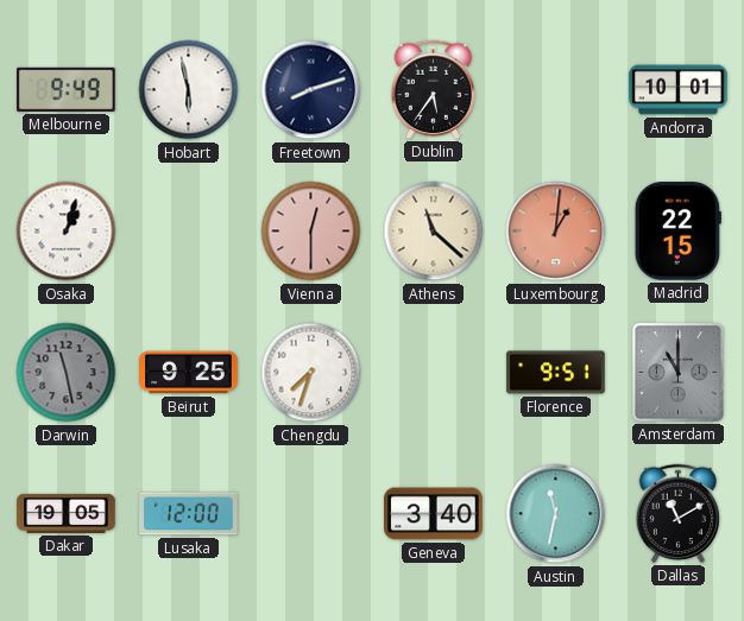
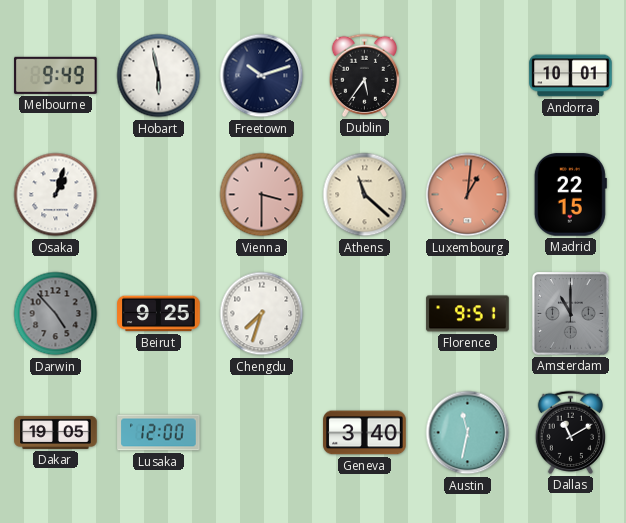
Freetown: 8:12 -> 10:12
Vienna: 12:30 -> 3:30
Darwin: 11:28 -> 4:53
